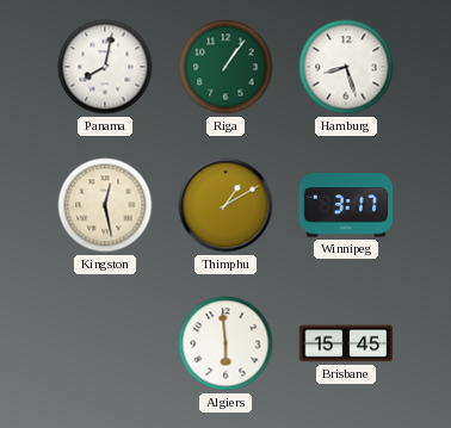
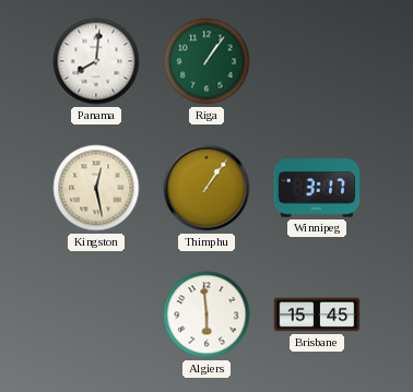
Panama: 8:02 -> 8:01
Hamburg: 8:27 -> none
Thimphu: 1:10 -> 1:06
